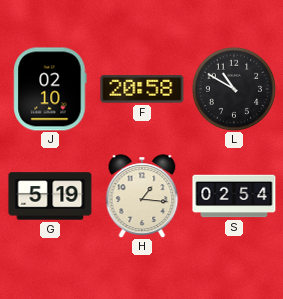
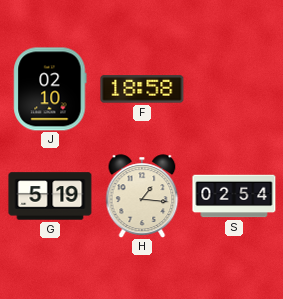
F: 20:58 -> 18:58
L: 10:50 -> none
